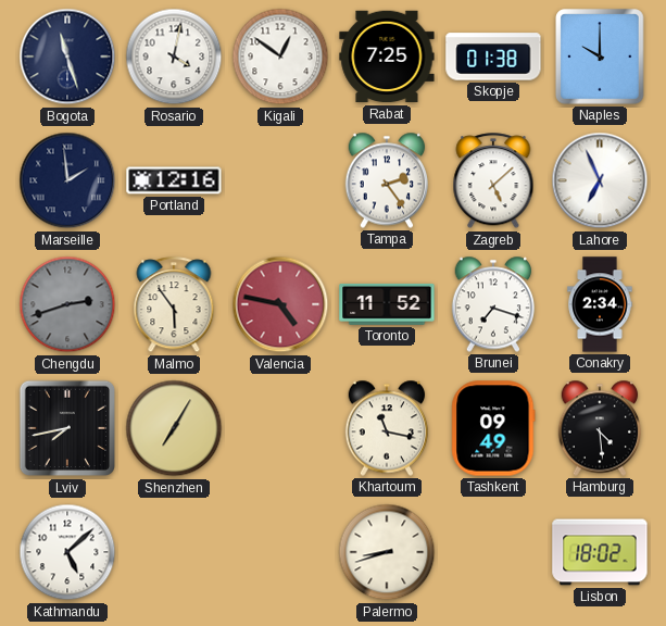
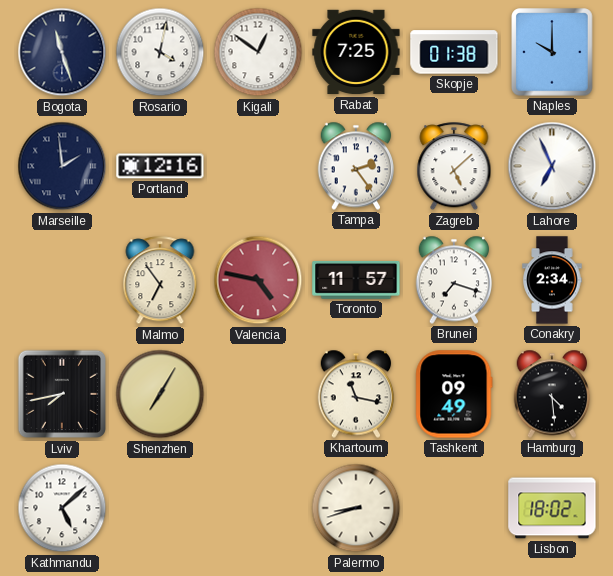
Chengdu: 2:42 -> none
Malmo: 5:54 -> 6:54
Toronto: 11:52 -> 11:57
